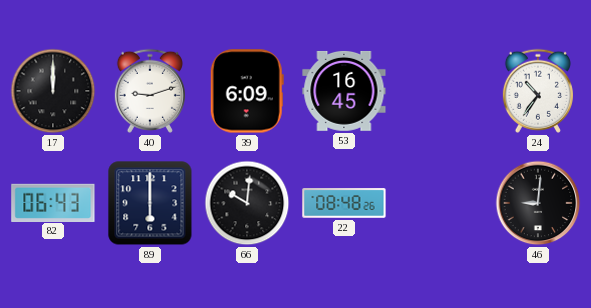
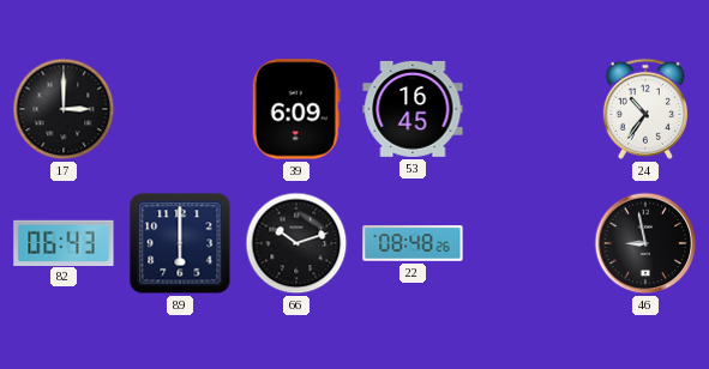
17: 12:00 -> 3:00
40: 9:12 -> none
66: 10:01 -> 10:12
46: 9:01 -> 8:58
